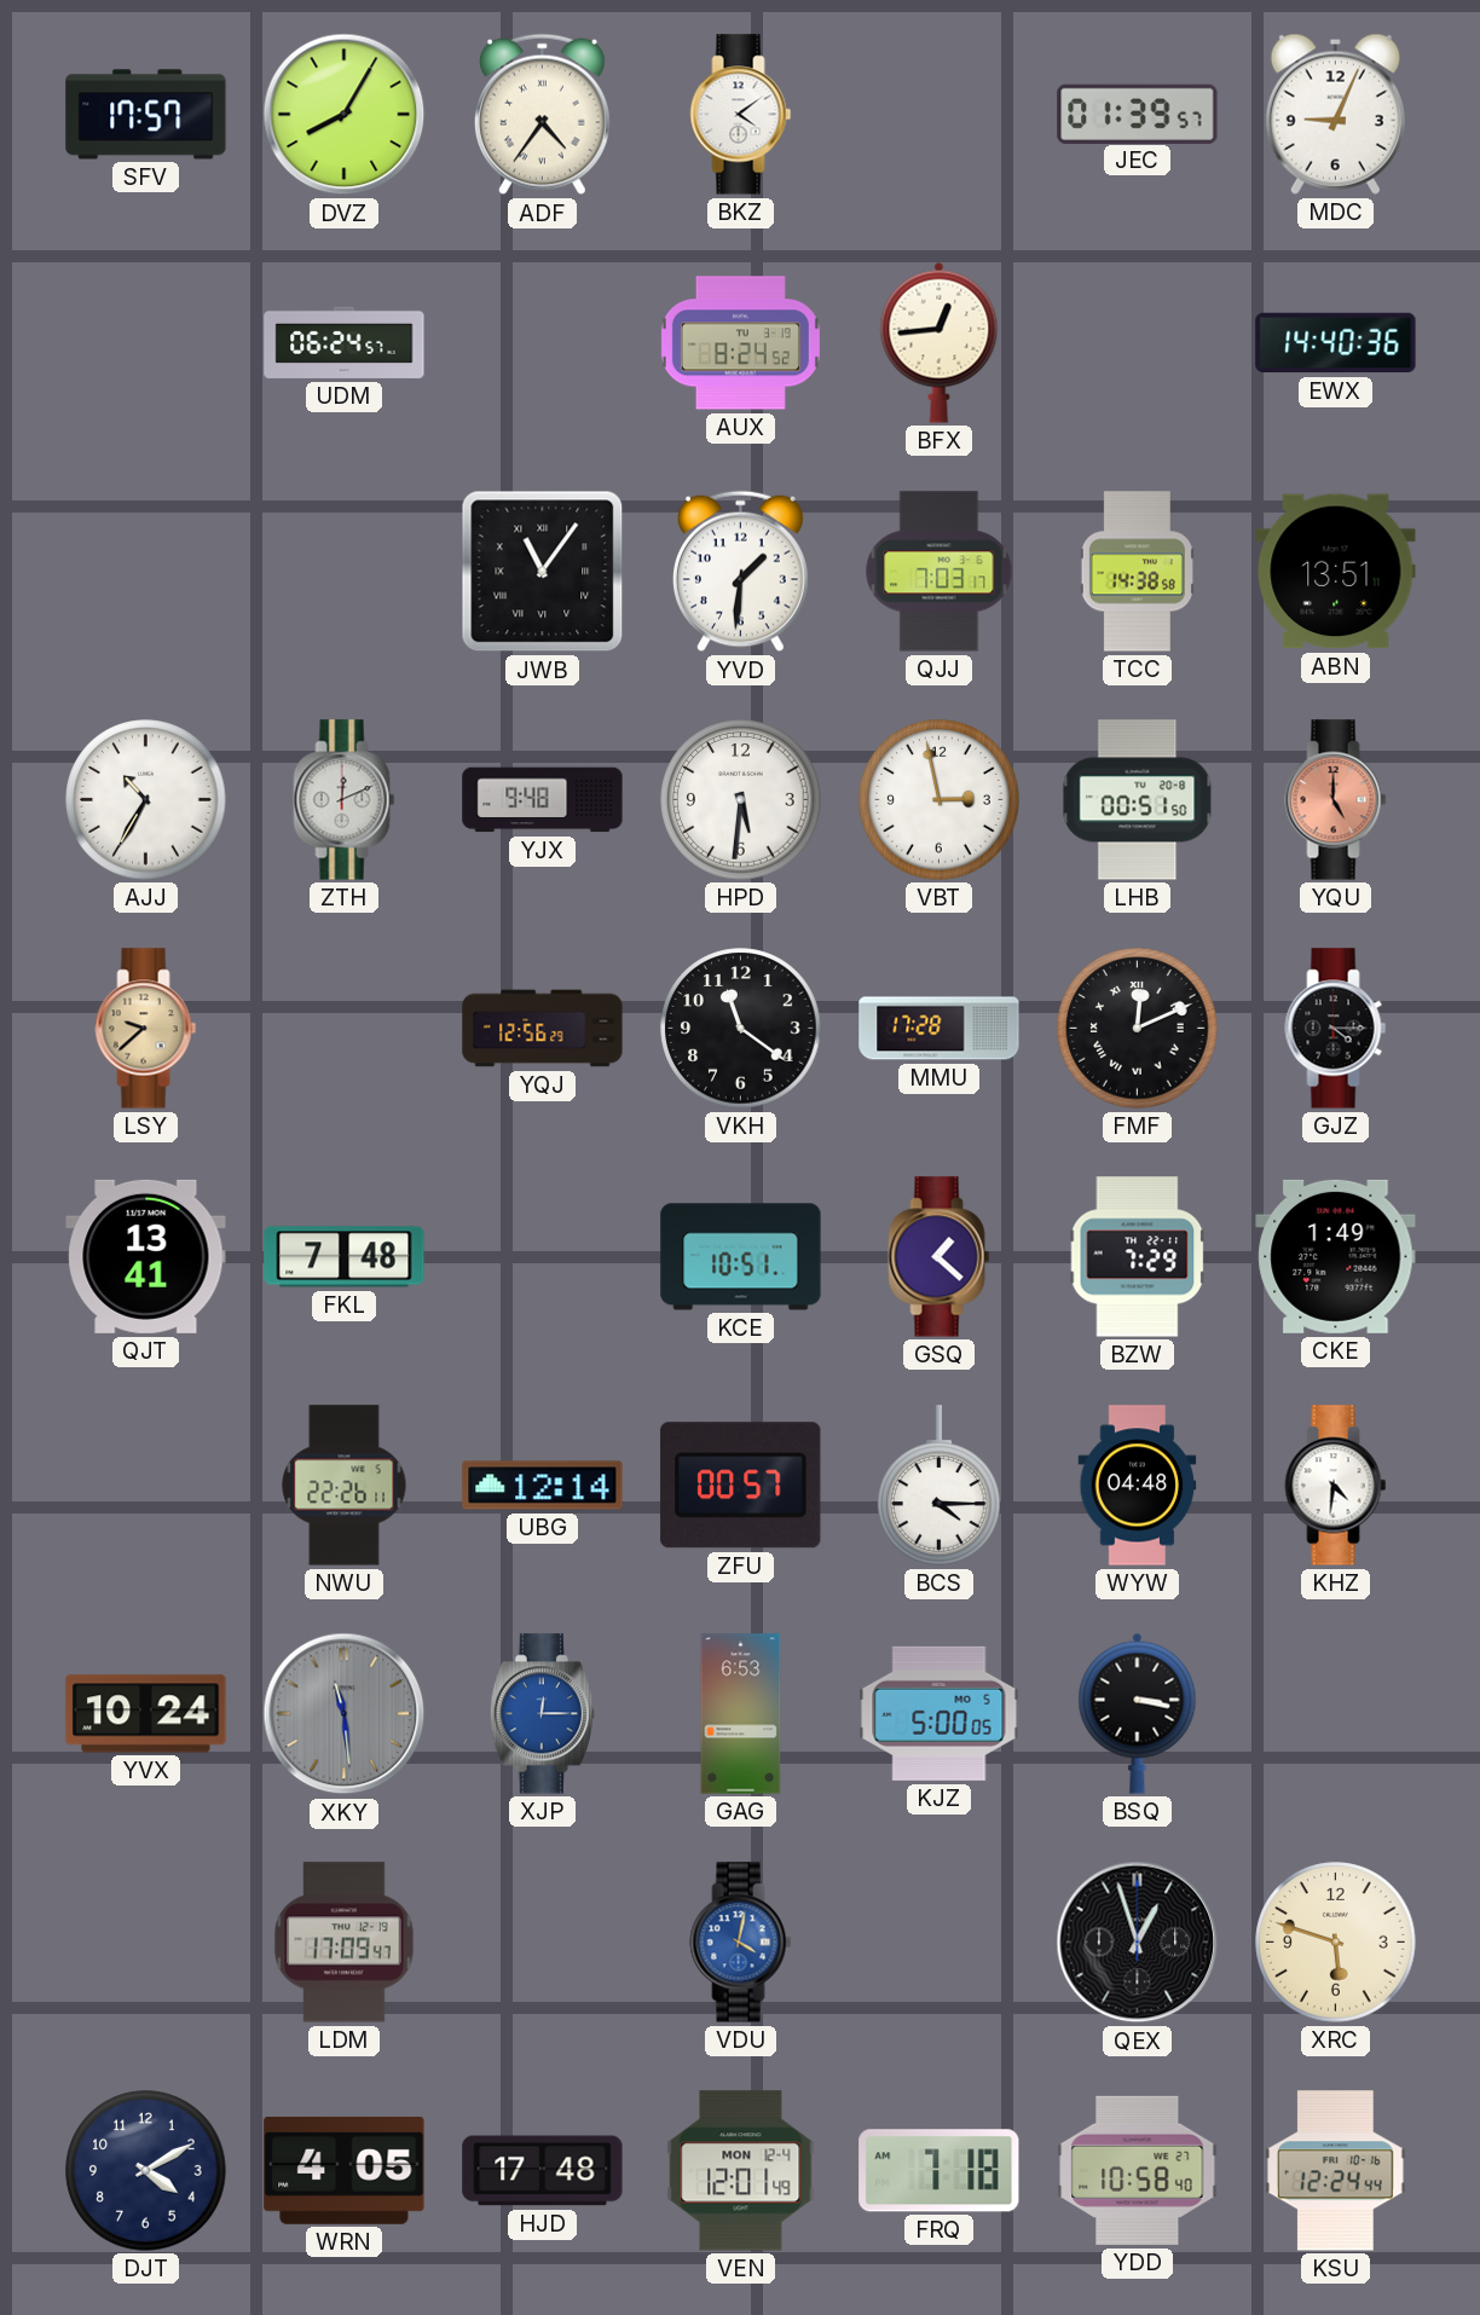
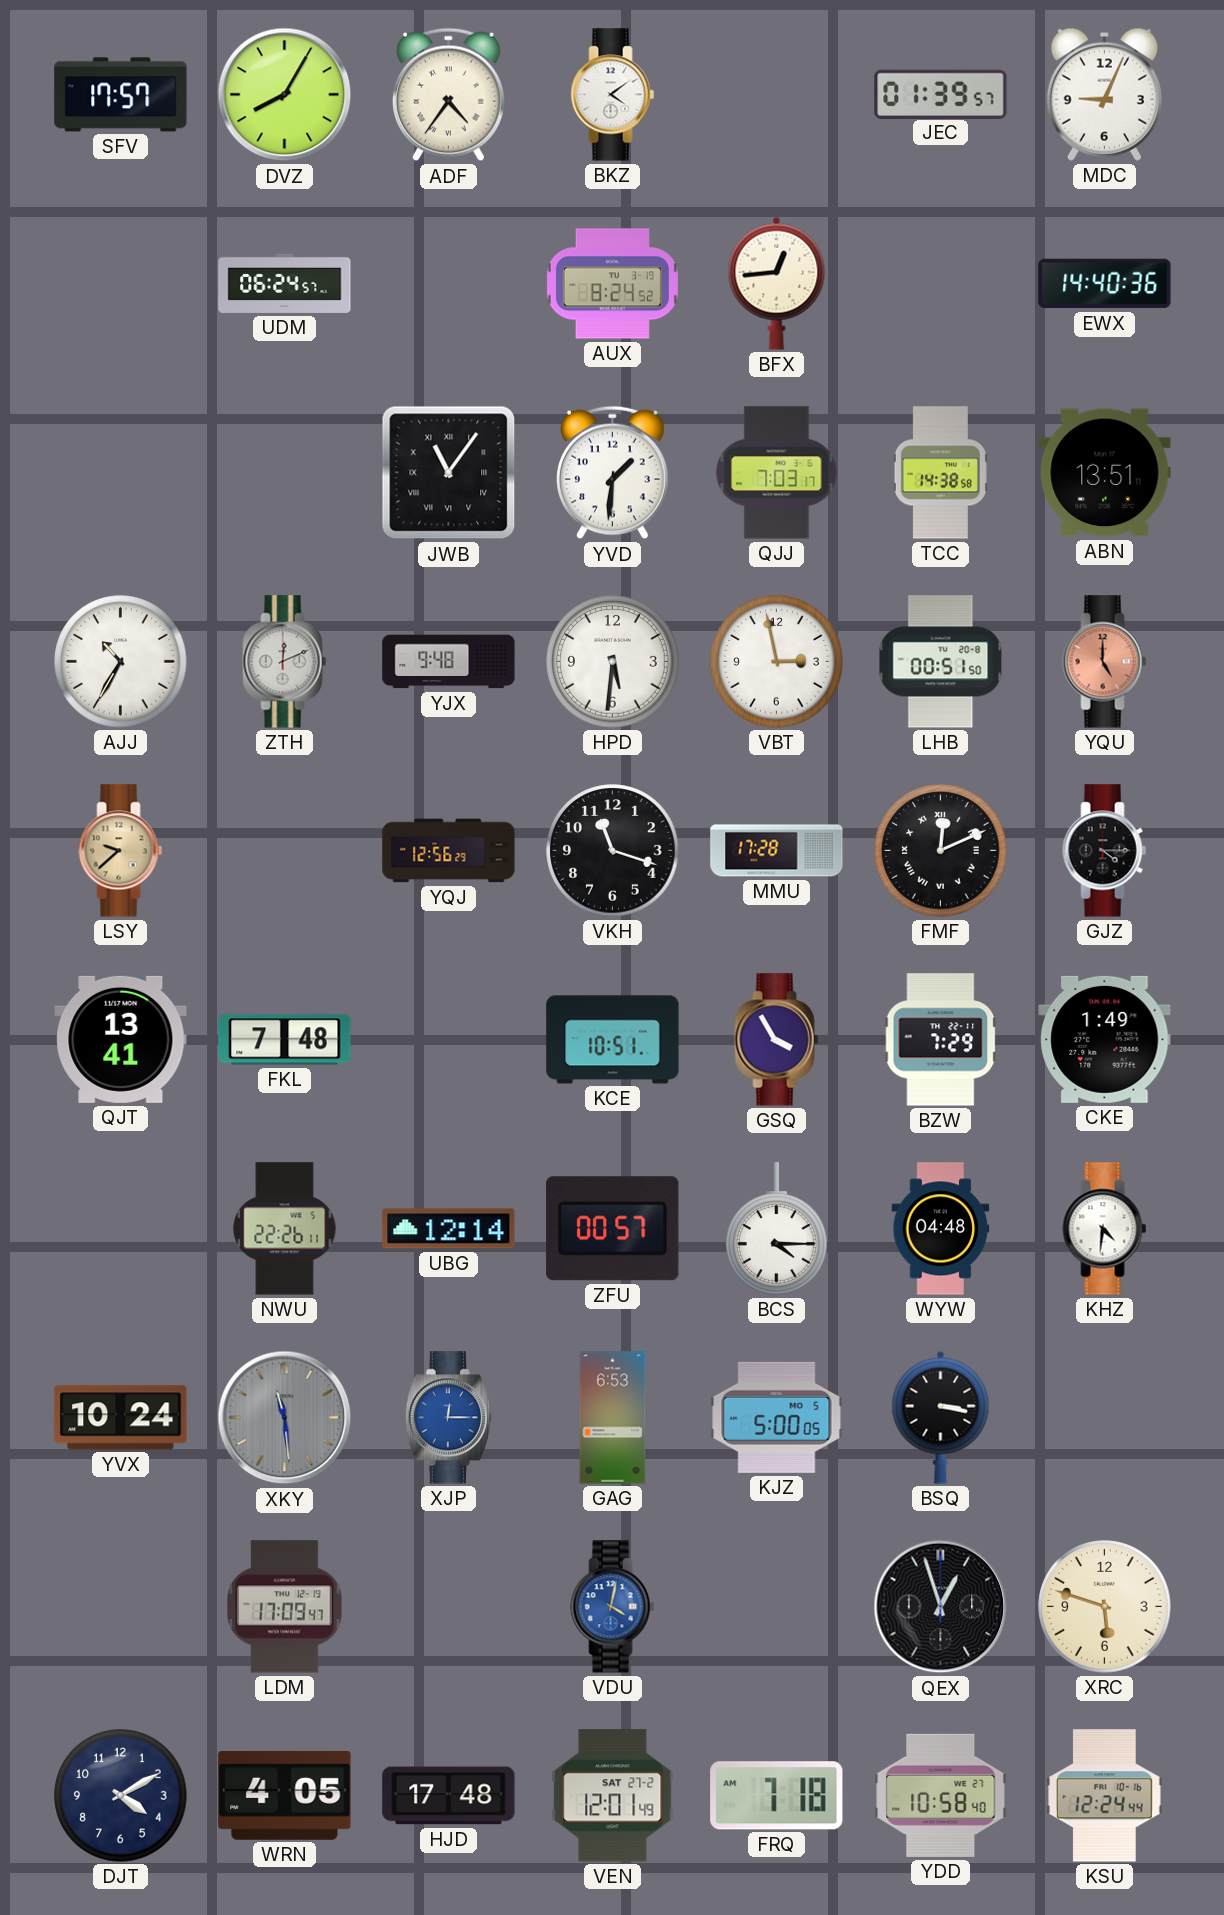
VKH: 11:21 -> 11:18
GSQ: 1:22 -> 3:55
VEN date: MON 12-4 -> SAT 27-2
